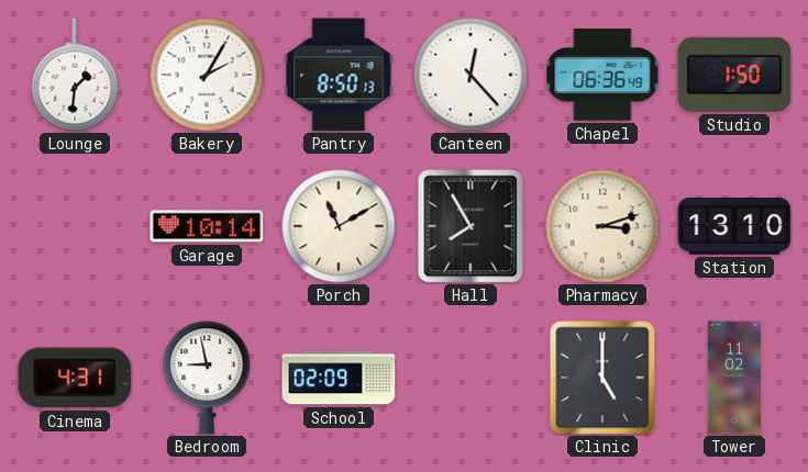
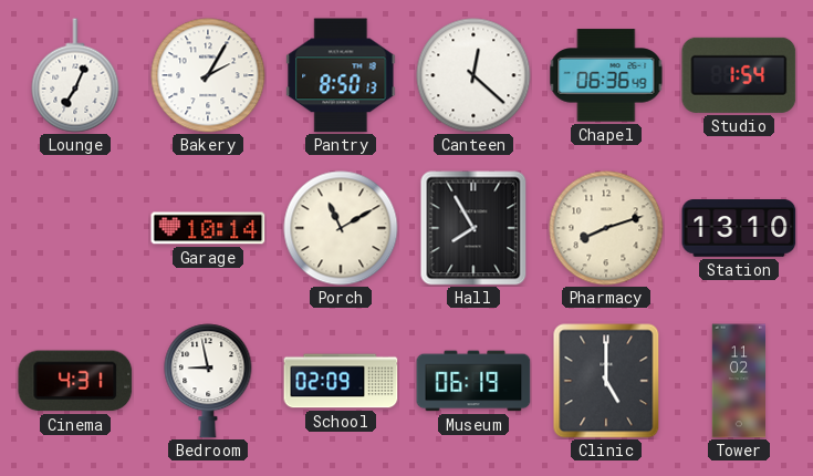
Lounge: 1:31 -> 7:04
Canteen: 12:23 -> 12:22
Studio: 1:50 -> 1:54
Pharmacy: 3:12 -> 8:12
Museum: none -> 06:19
